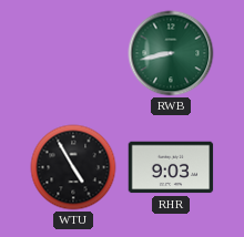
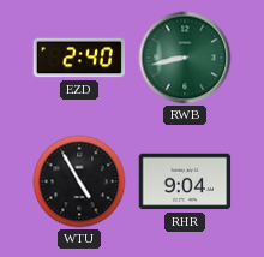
EZD: none -> 2:40
RHR: 9:03 -> 9:04
